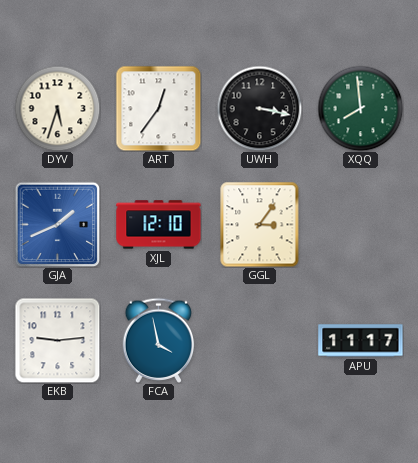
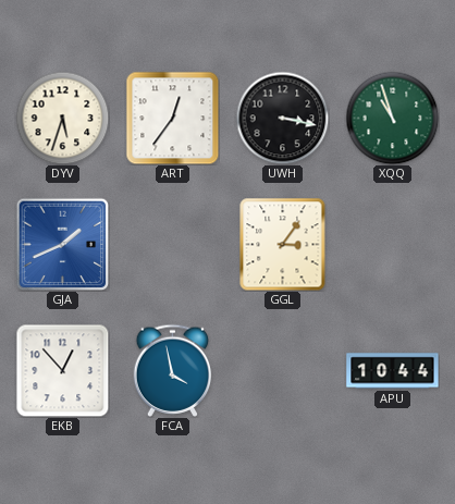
XQQ: 7:59 -> 10:57
XJL: 12:10 -> none
EKB: 9:14 -> 12:53
APU: 11:17 -> 10:44
